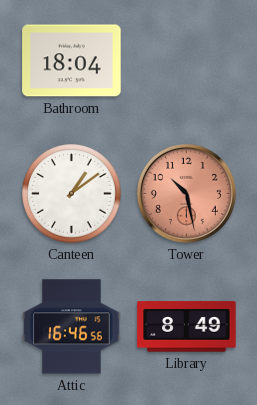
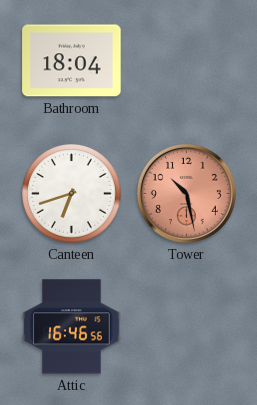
Canteen: 1:09 -> 6:42
Library: 8:49 -> none
